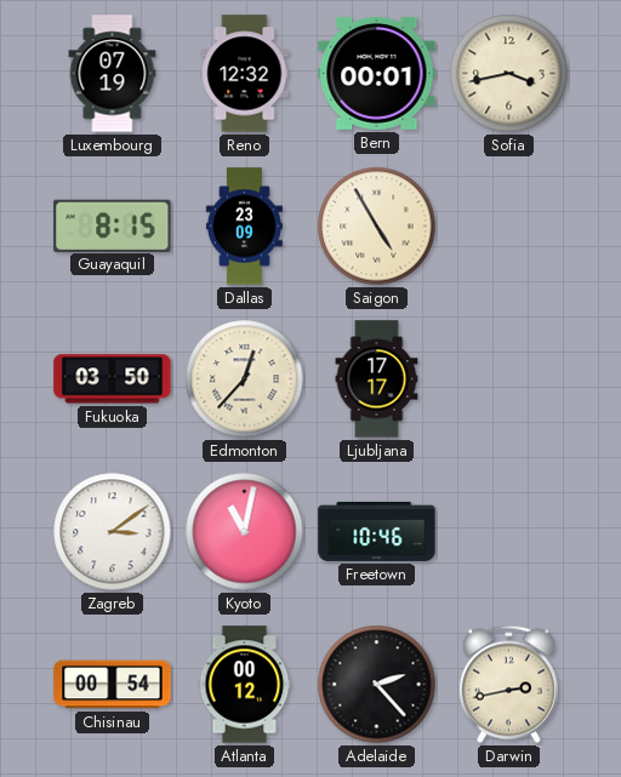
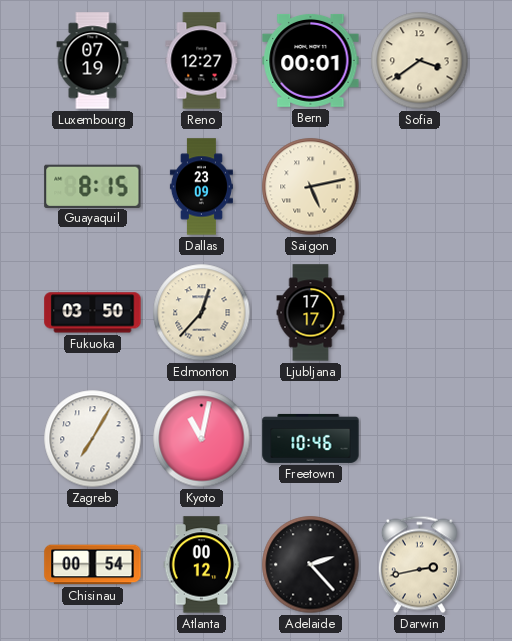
Reno: 12:32 -> 12:27
Sofia: 3:43 -> 3:39
Saigon: 4:55 -> 5:13
Zagreb: 3:09 -> 7:05
